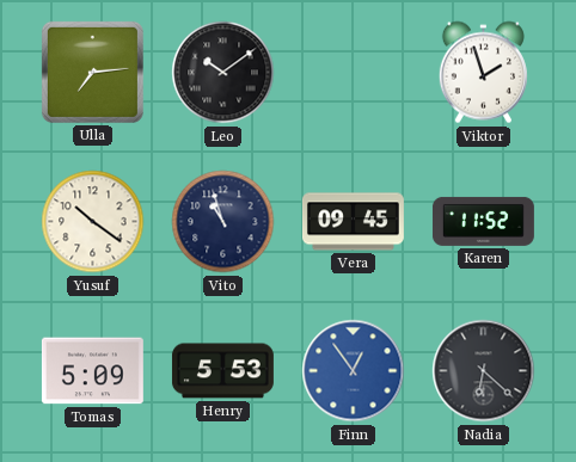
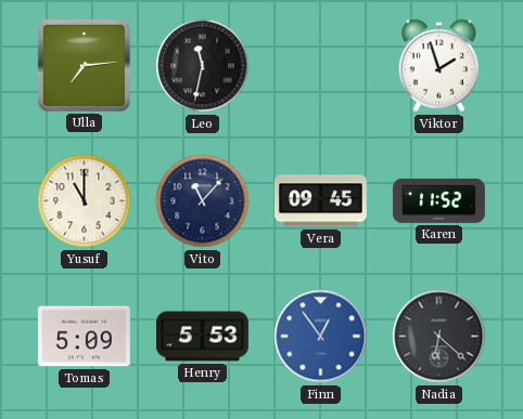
Leo: 10:09 -> 11:32
Yusuf: 10:21 -> 11:00
Vito: 10:57 -> 11:07
